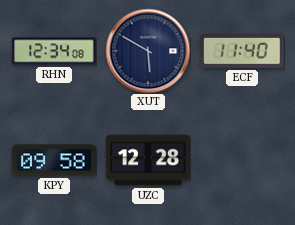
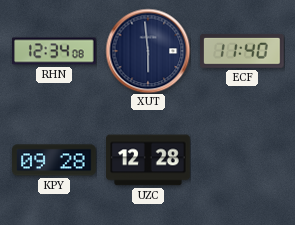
XUT: 5:50 -> 5:59
KPY: 09:58 -> 09:28
